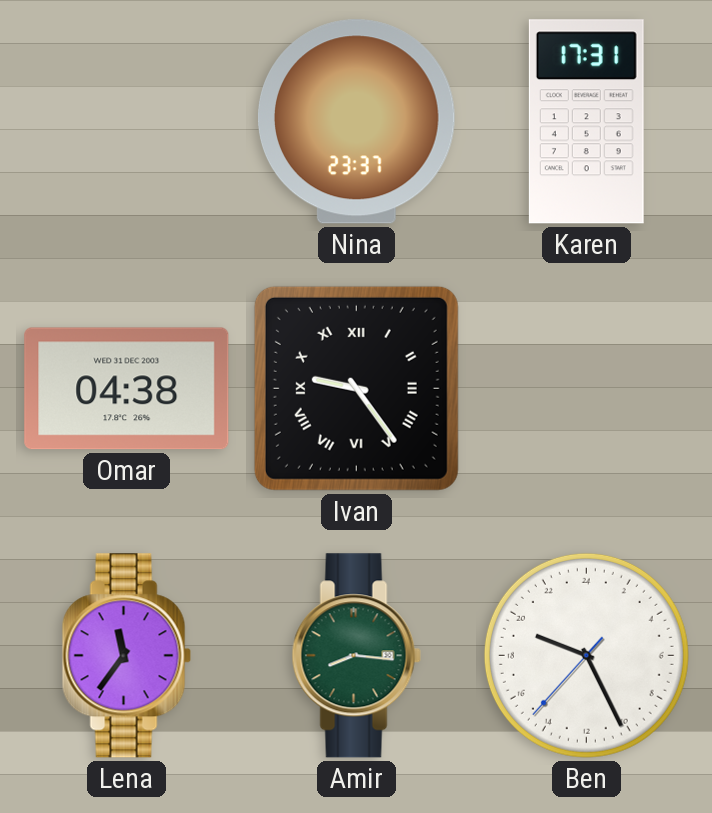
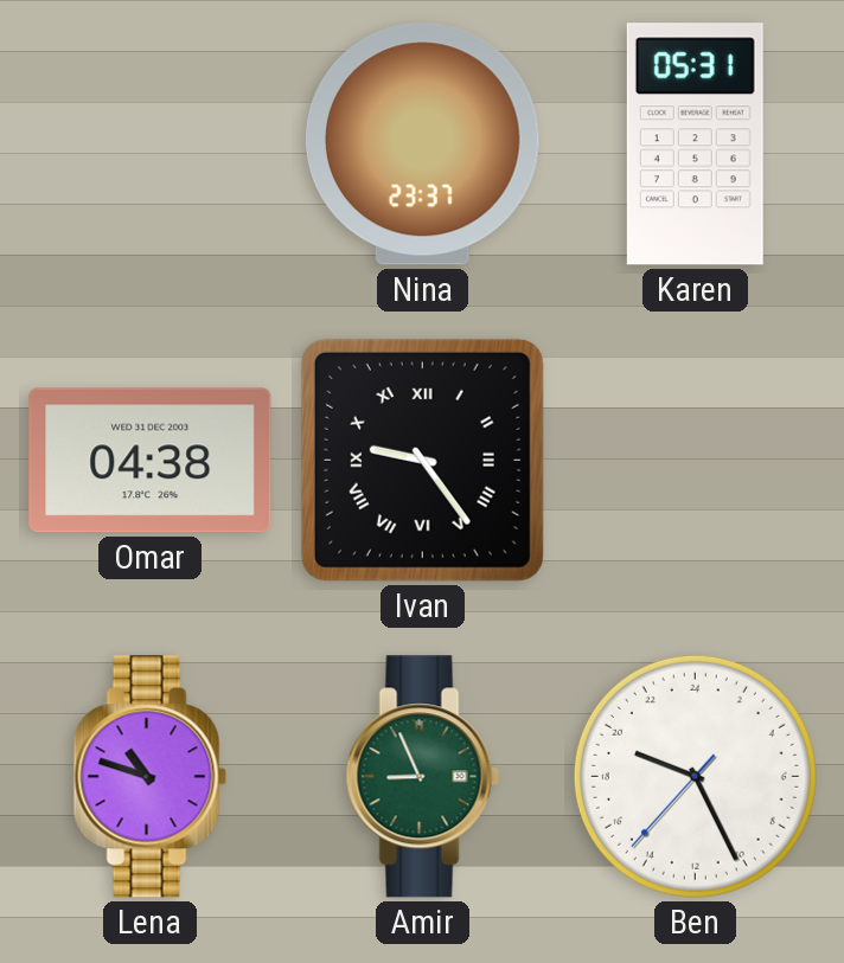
Karen: 17:31 -> 05:31
Lena: 11:36 -> 10:48
Amir: 8:16 -> 8:56
